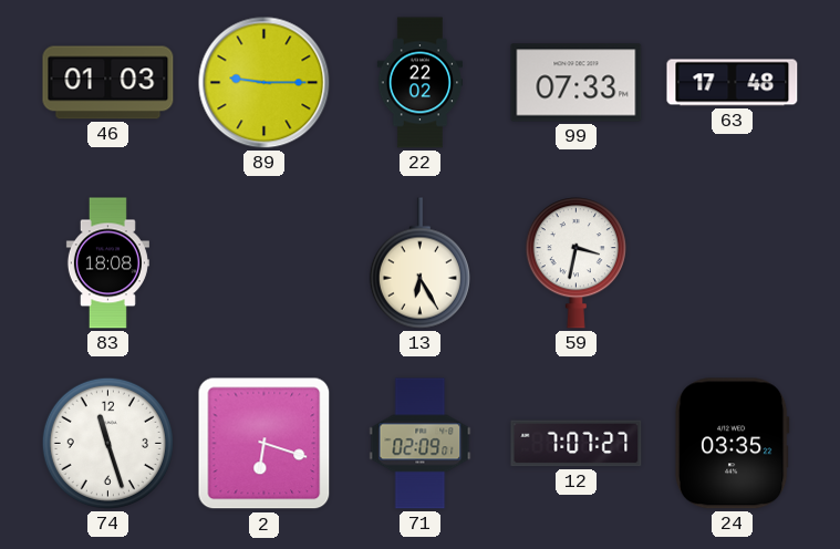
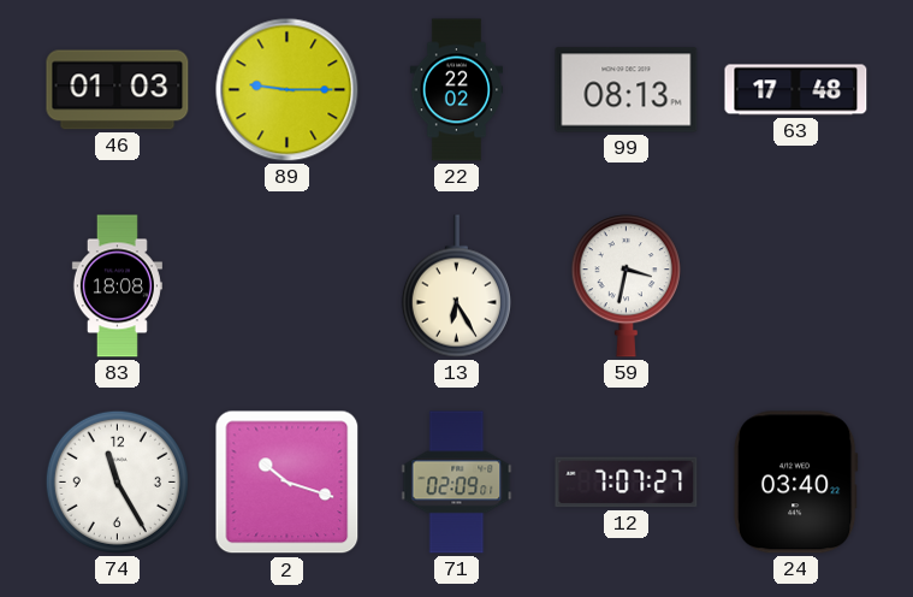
99: 07:33 -> 08:13
74: 11:27 -> 11:25
2: 6:18 -> 10:18
24: 03:35 -> 03:40
